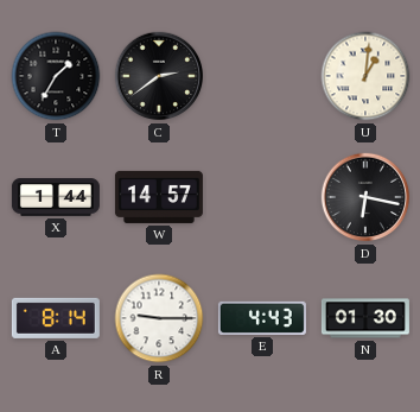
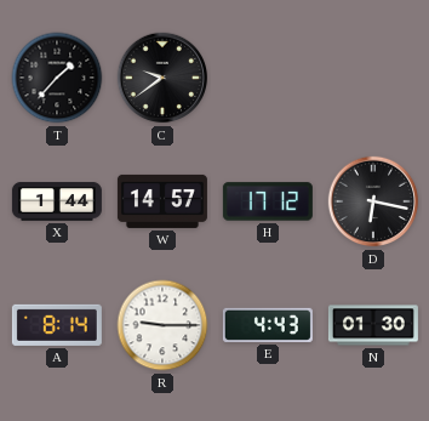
T: 1:35 -> 1:37
C: 2:39 -> 9:39
U: 1:01 -> none
H: none -> 17:12
